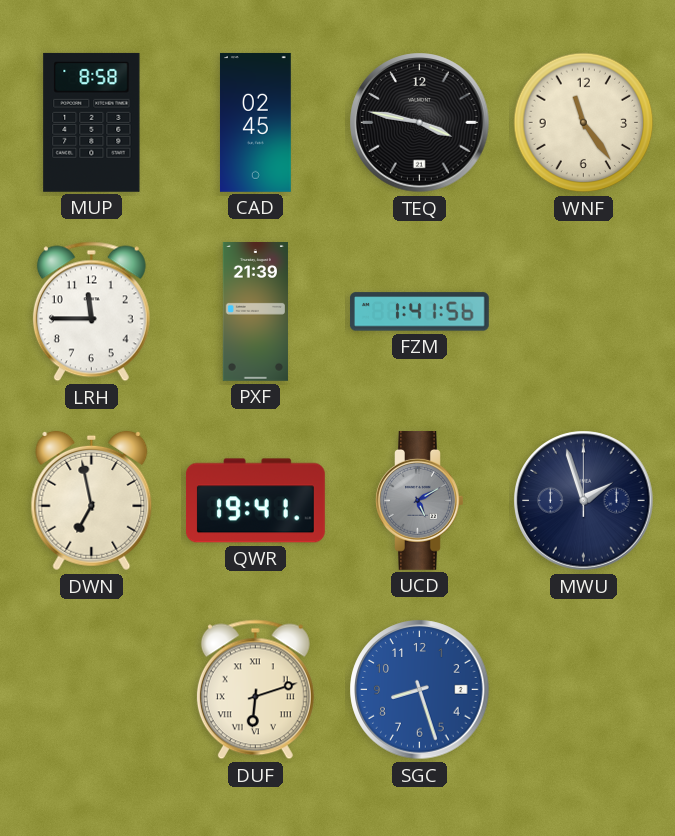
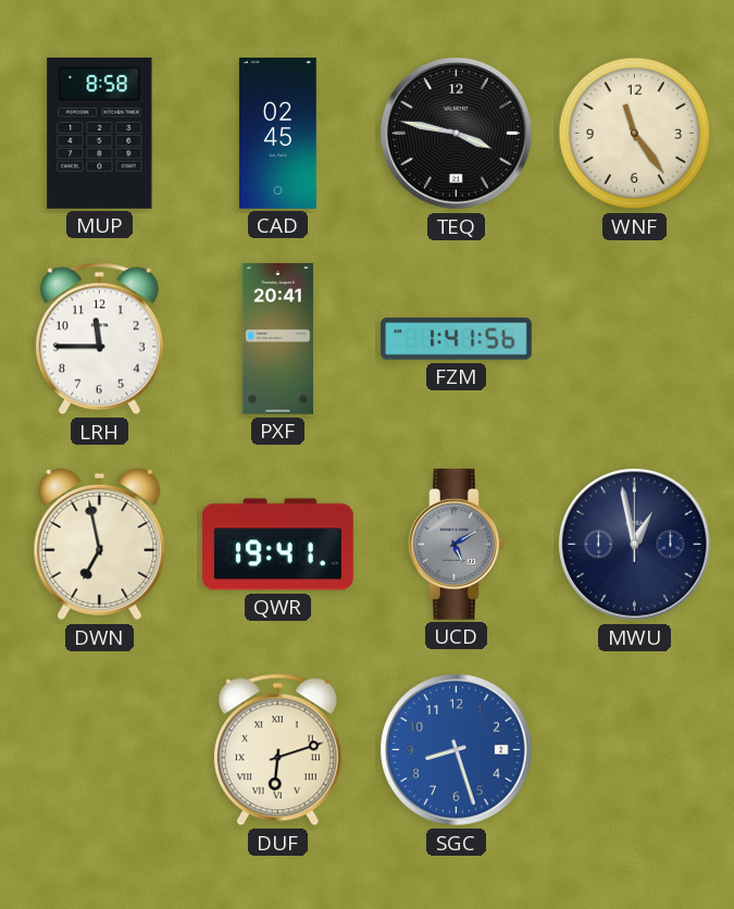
PXF: 21:39 -> 20:41
MWU: 1:57 -> 12:58
